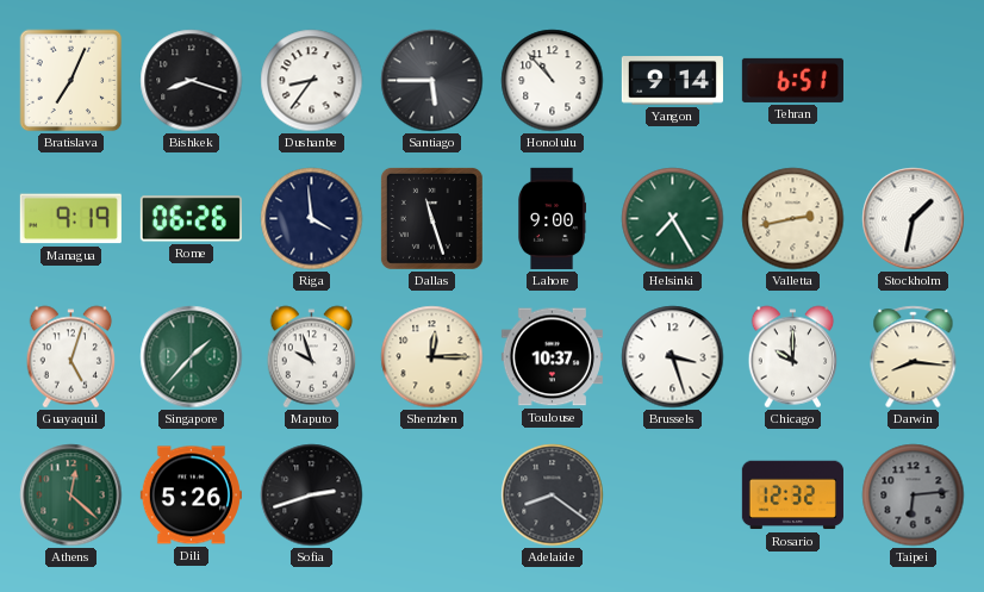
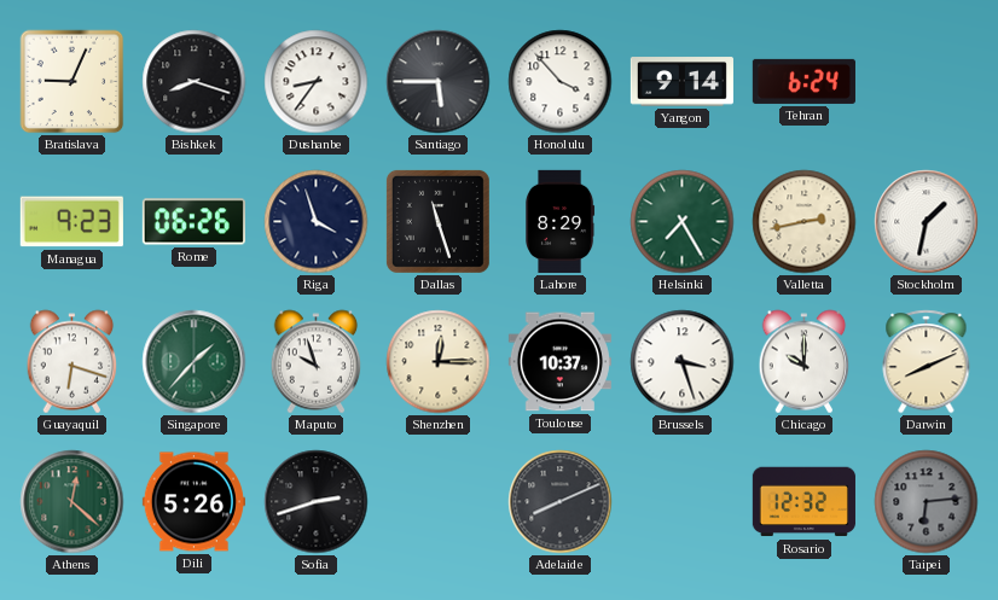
Bratislava: 7:04 -> 9:04
Honolulu: 10:53 -> 3:53
Tehran: 6:51 -> 6:24
Managua: 9:19 -> 9:23
Riga: 3:59 -> 3:57
Lahore: 9:00 -> 8:29
Guayaquil: 5:03 -> 6:18
Darwin: 8:16 -> 8:11
Adelaide: 8:21 -> 8:11
